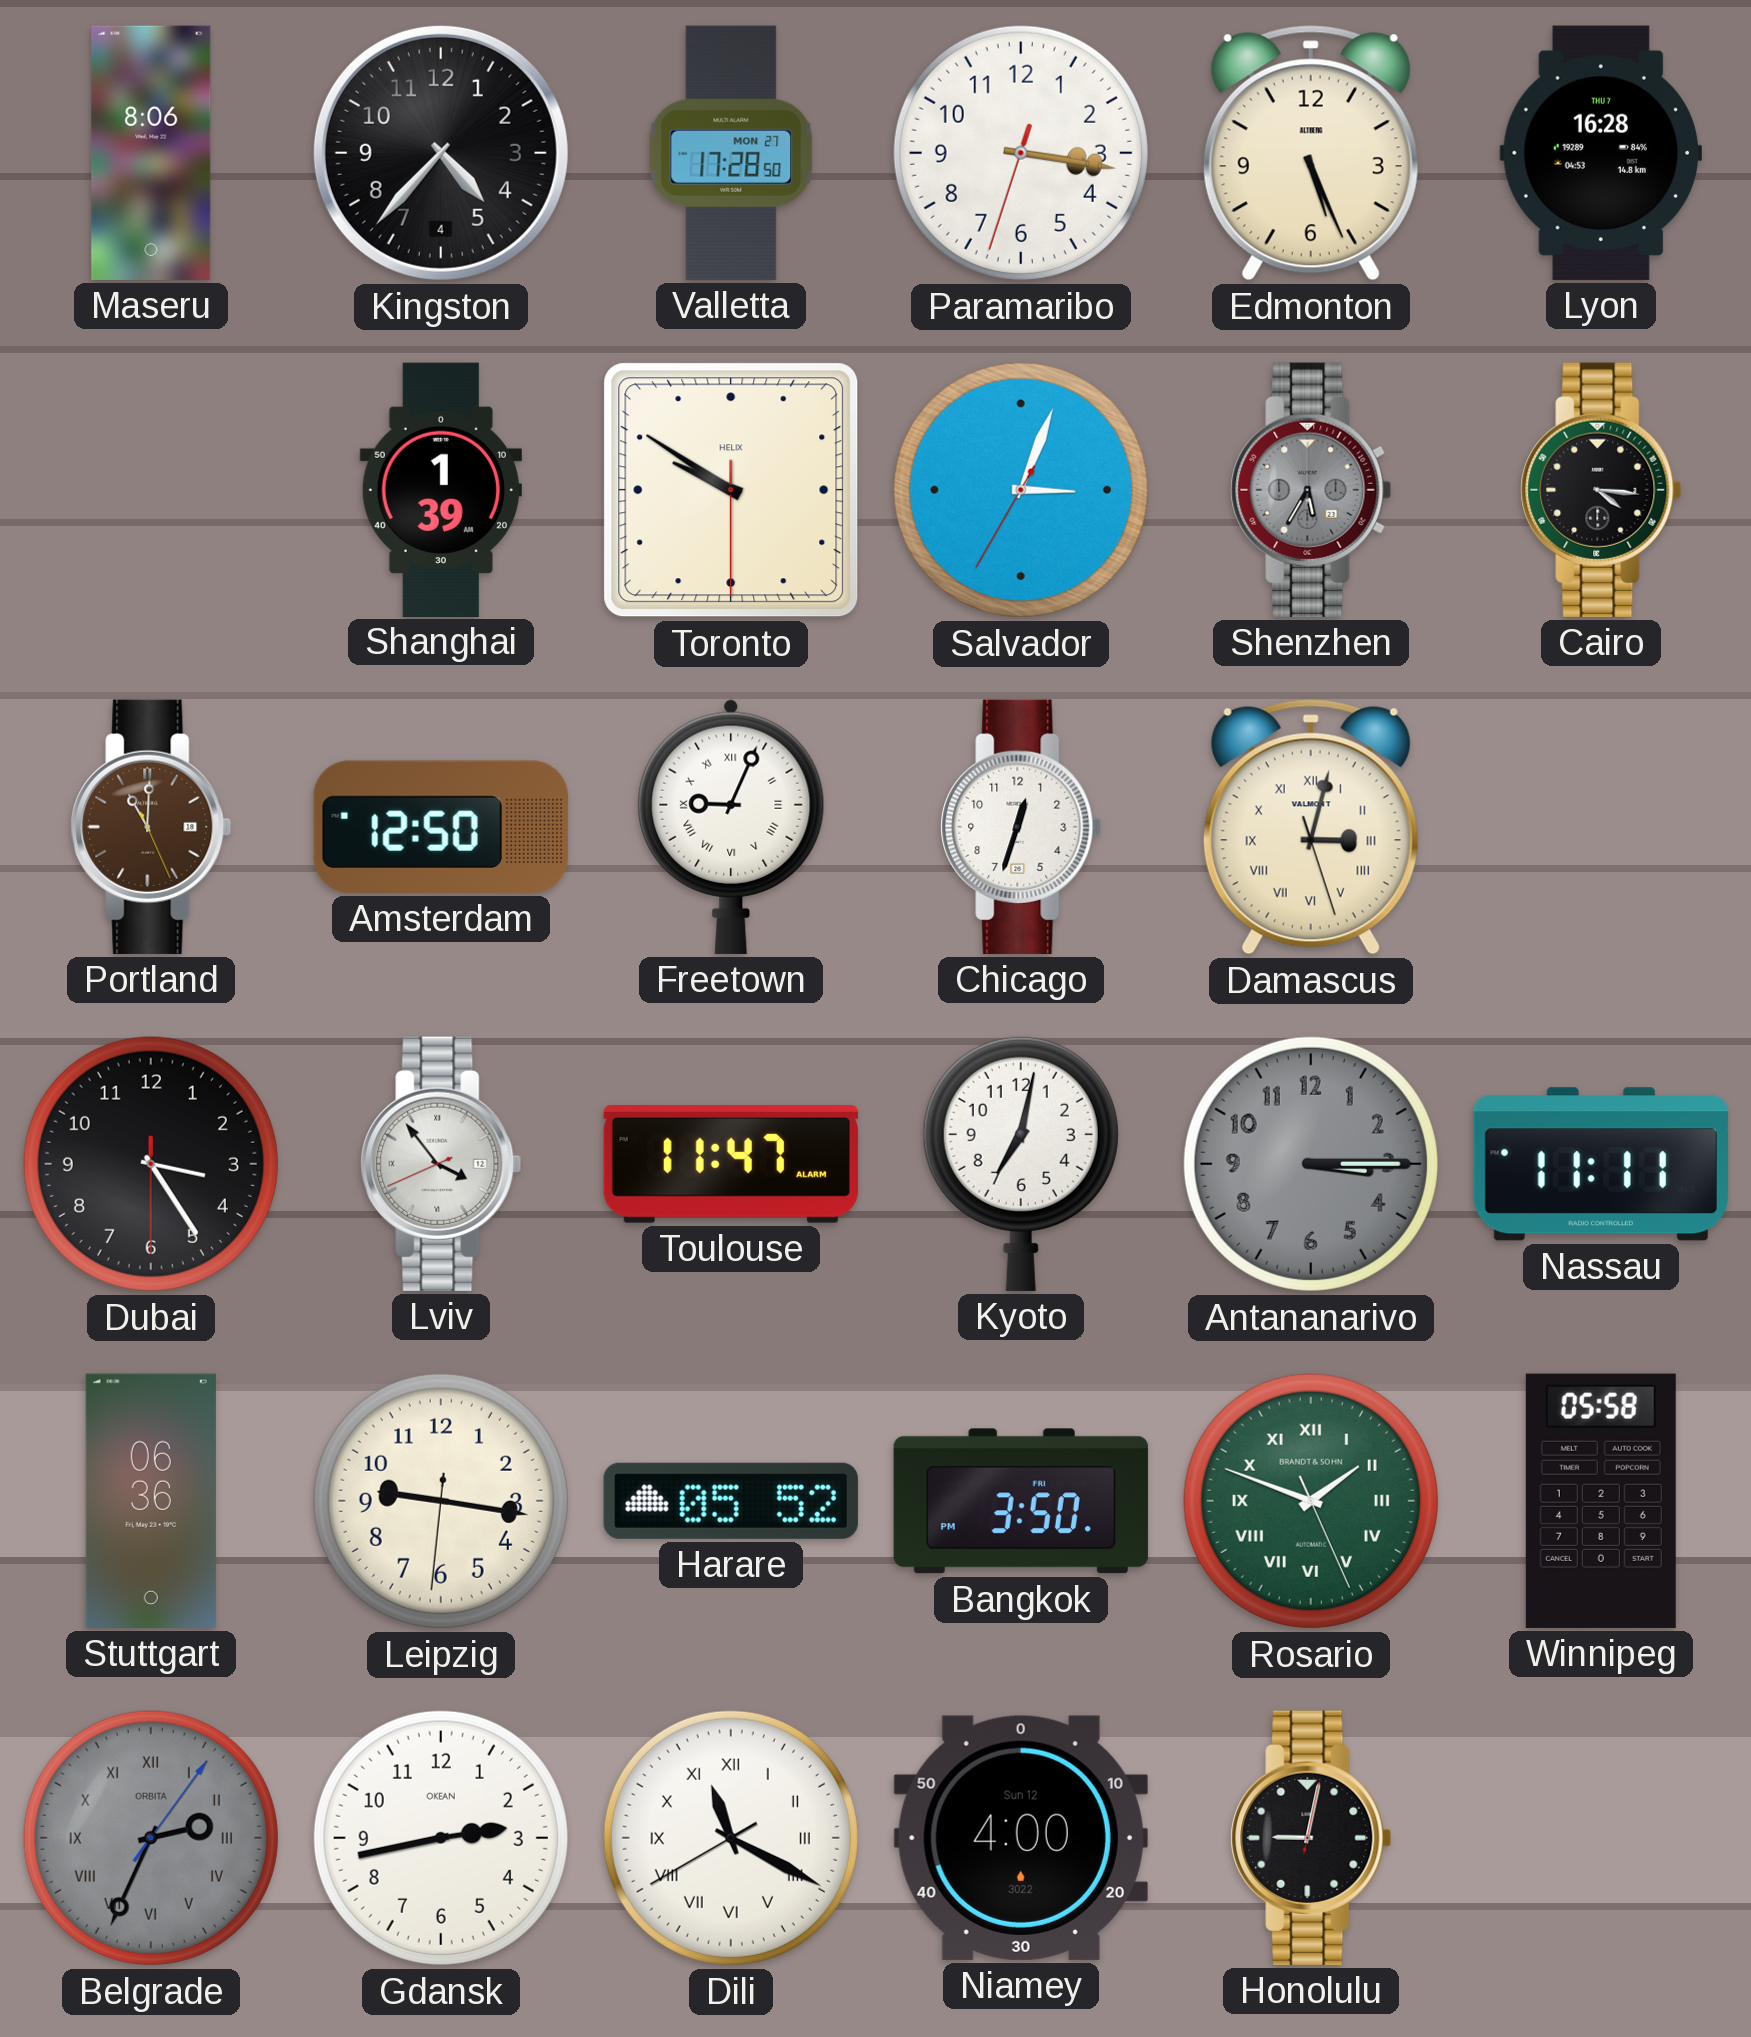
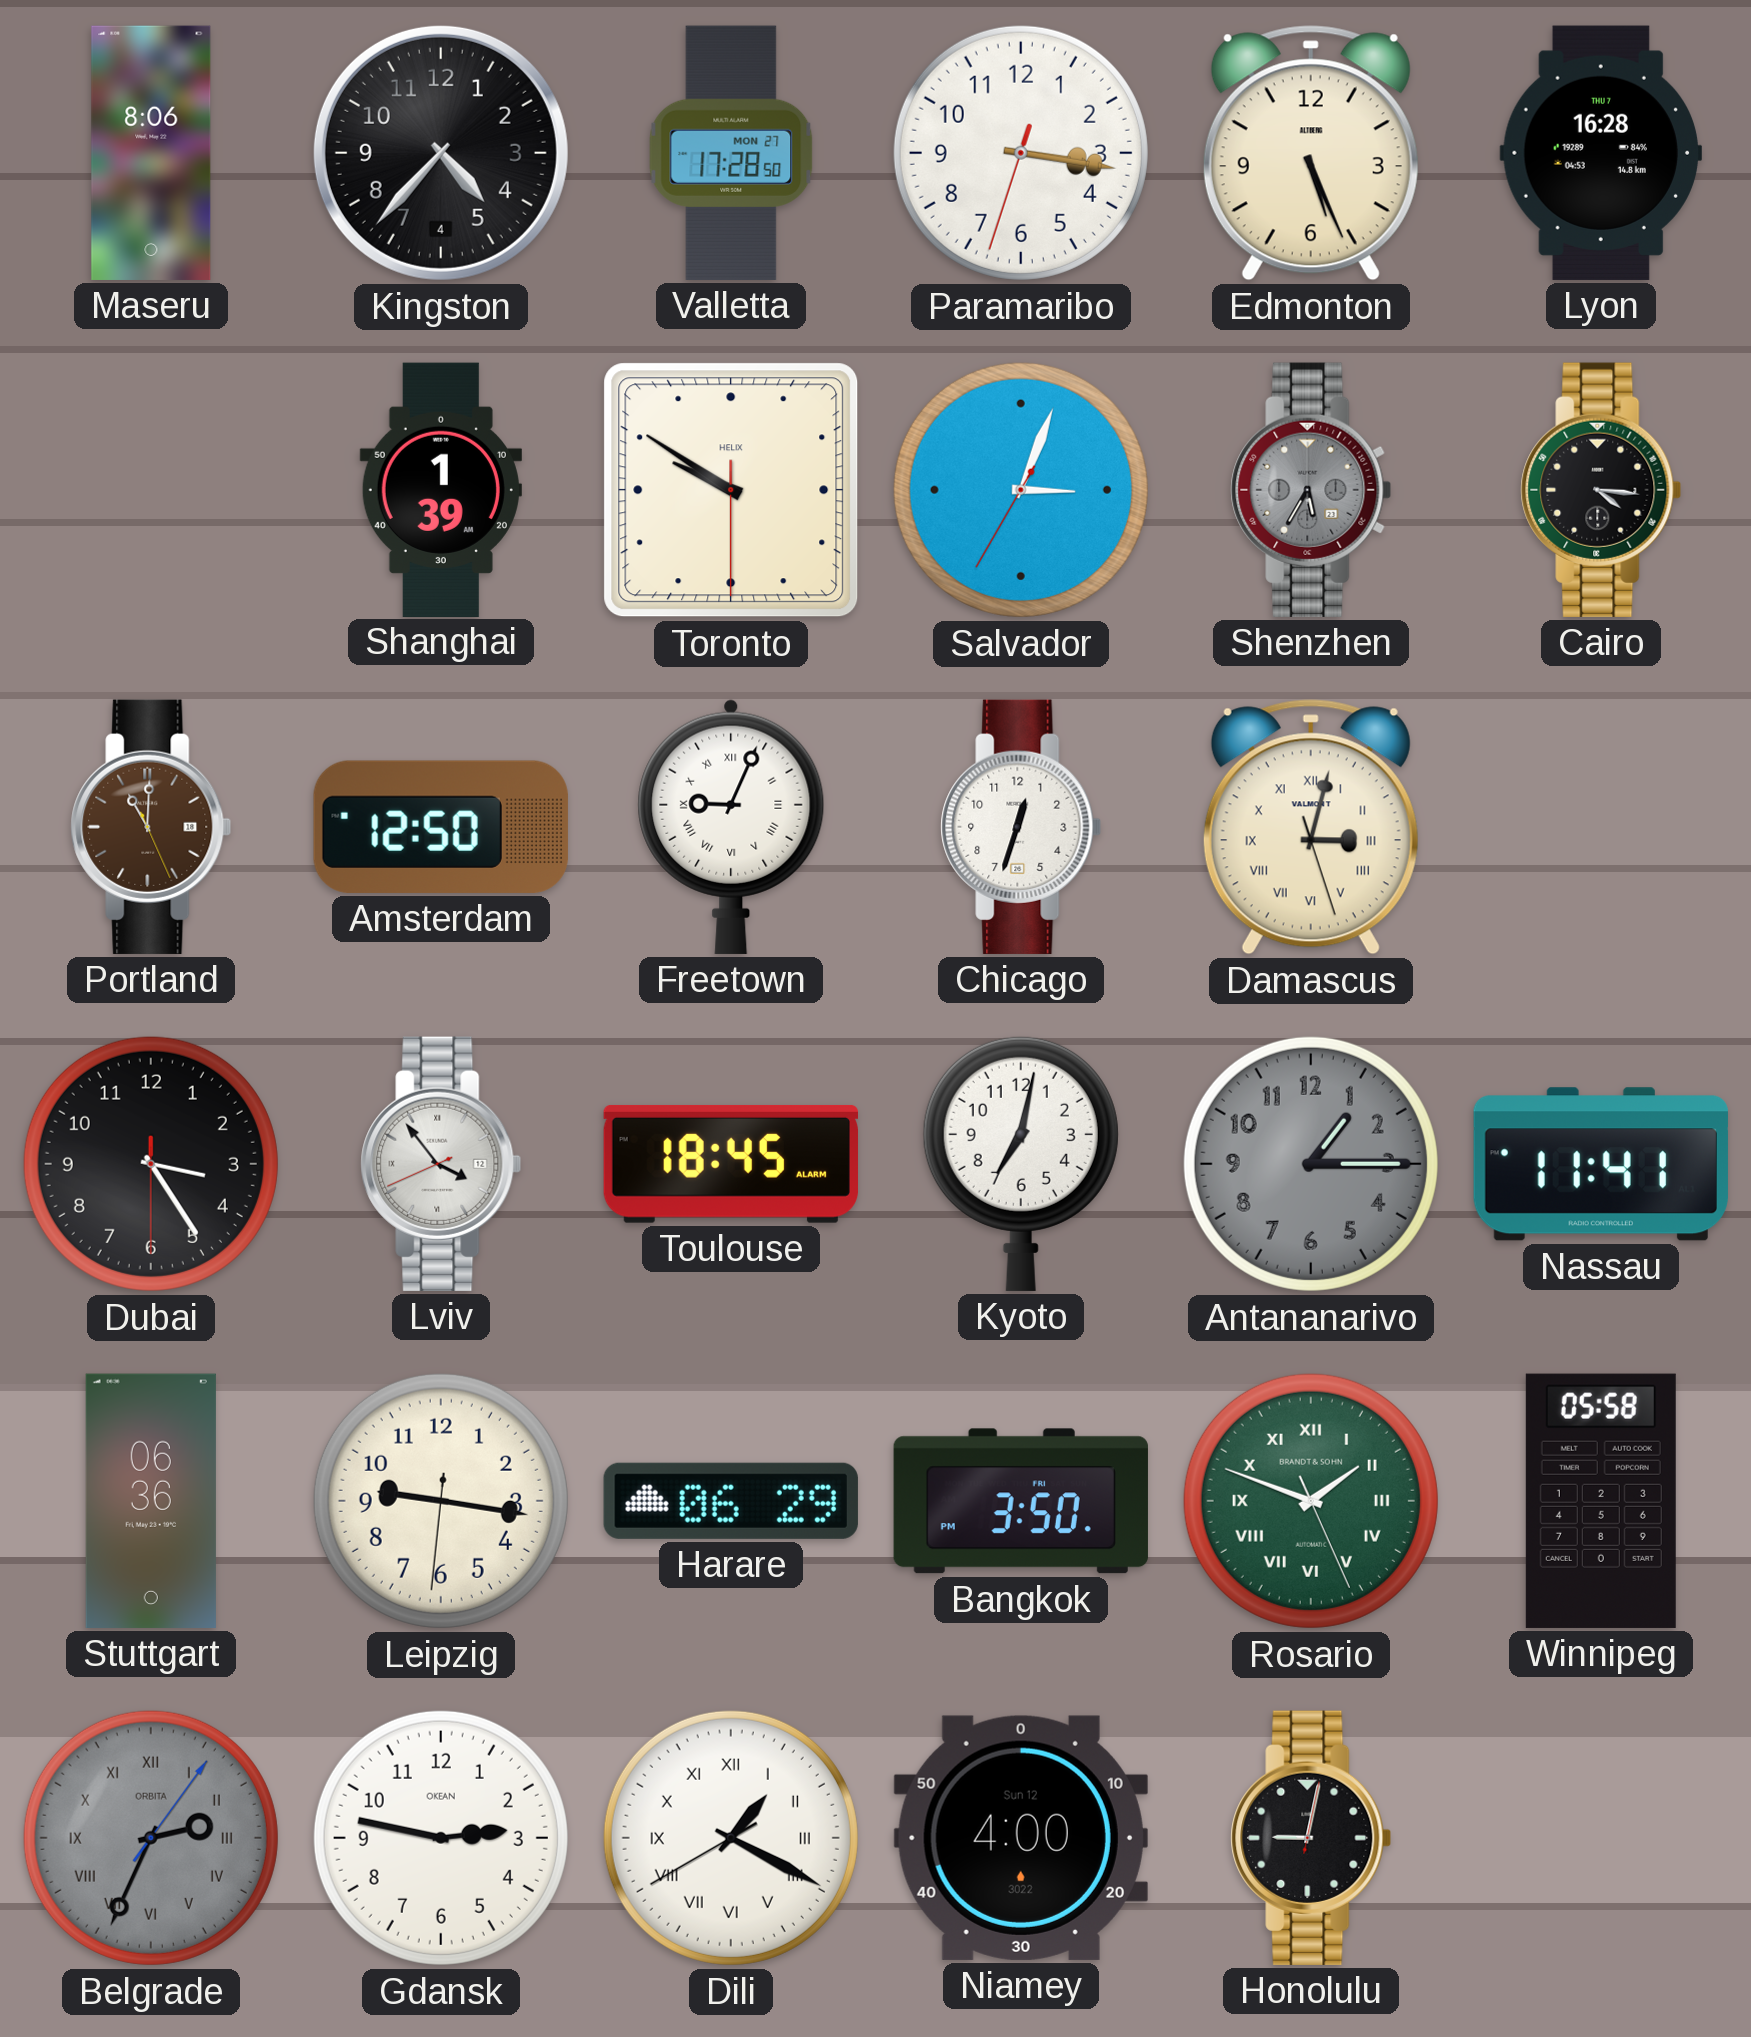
Toulouse: 11:47 -> 18:45
Antananarivo: 3:15 -> 1:15
Nassau: 11:11 -> 11:41
Harare: 05:52 -> 06:29
Gdansk: 2:43 -> 2:47
Dili: 11:19 -> 1:19
